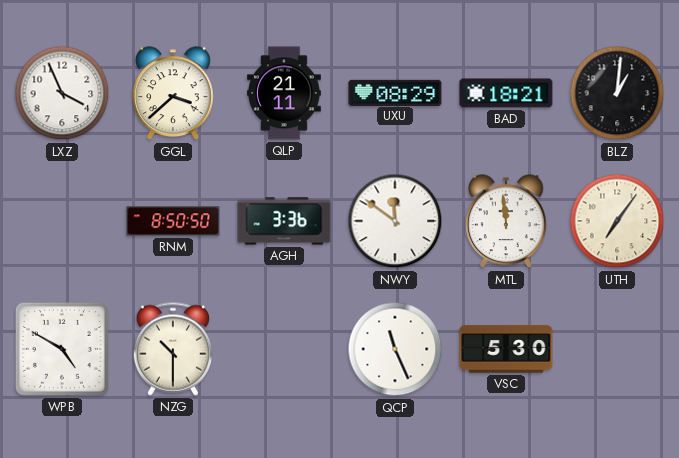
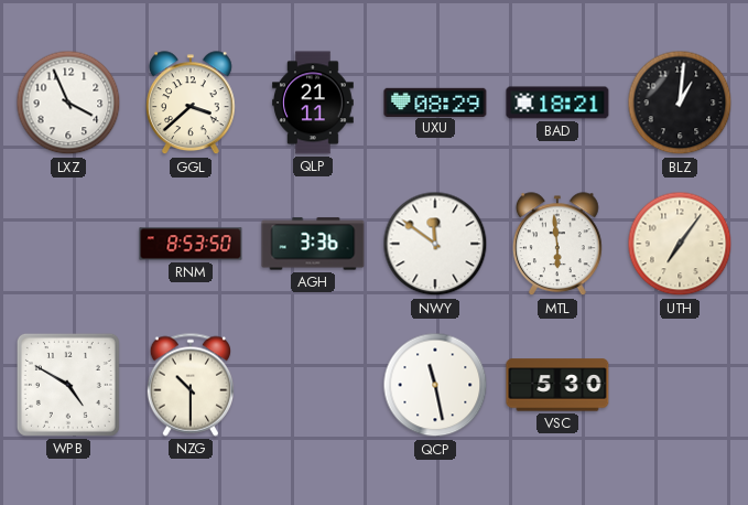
RNM: 8:50 -> 8:53
MTL: 11:59 -> 5:59
QCP: 11:26 -> 11:28
